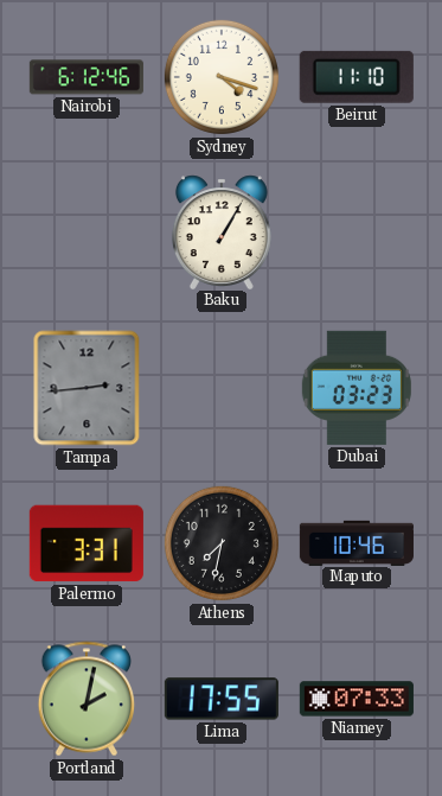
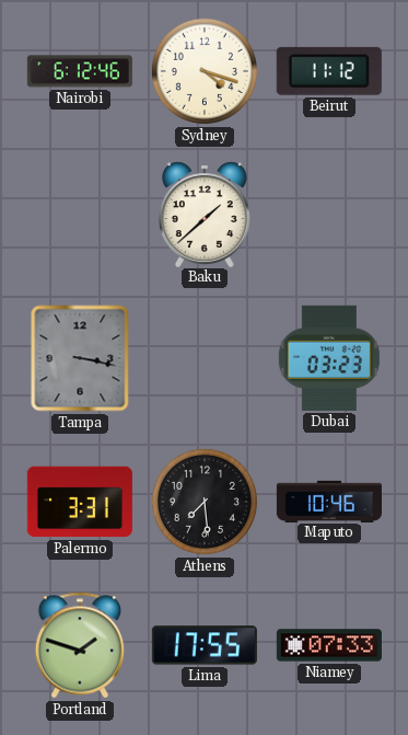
Beirut: 11:10 -> 11:12
Baku: 1:05 -> 1:38
Tampa: 2:44 -> 3:17
Athens: 7:32 -> 7:29
Portland: 2:02 -> 1:48
